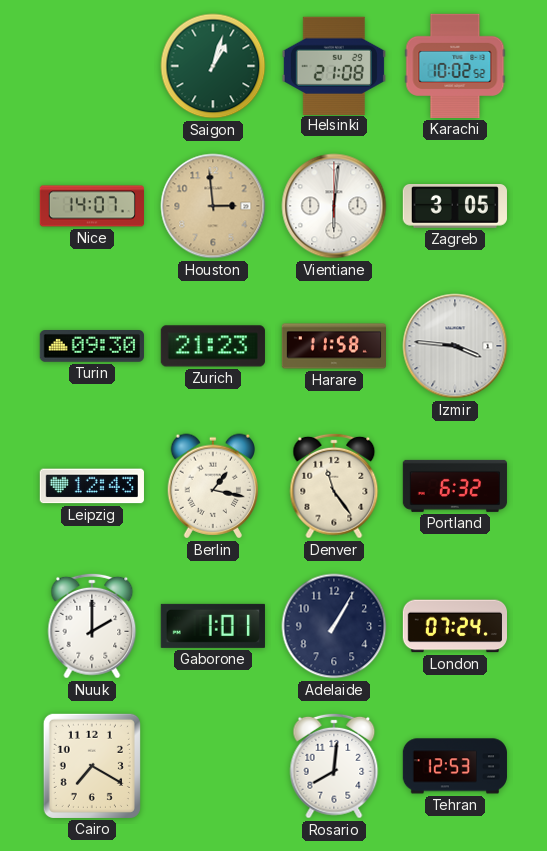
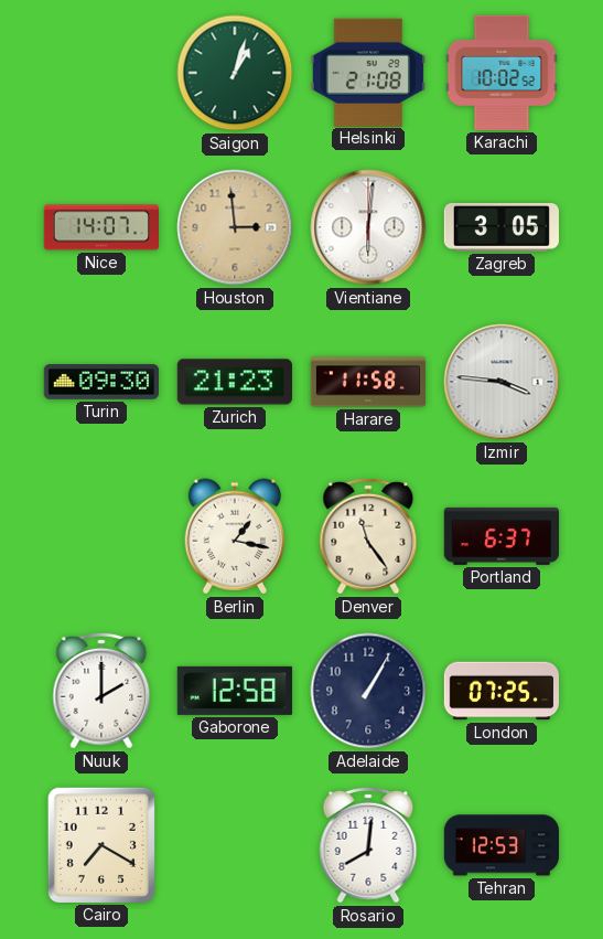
Leipzig: 12:43 -> none
Portland: 6:32 -> 6:37
Gaborone: 1:01 -> 12:58
London: 07:24 -> 07:25
